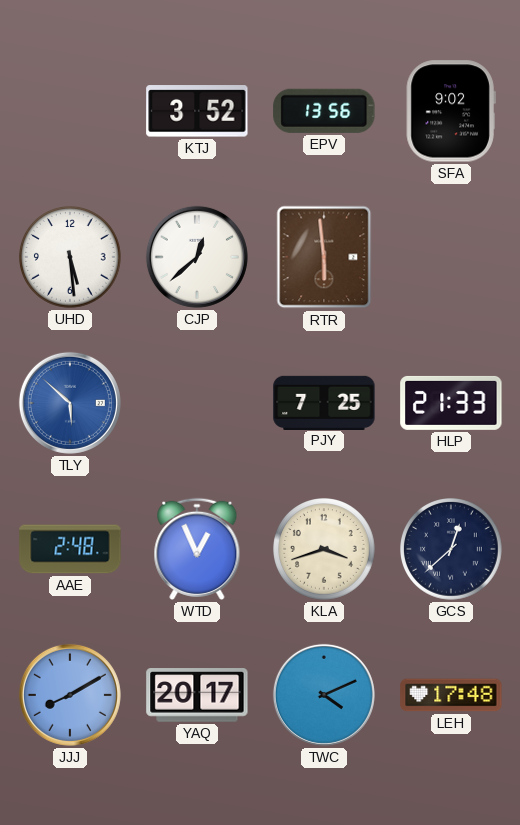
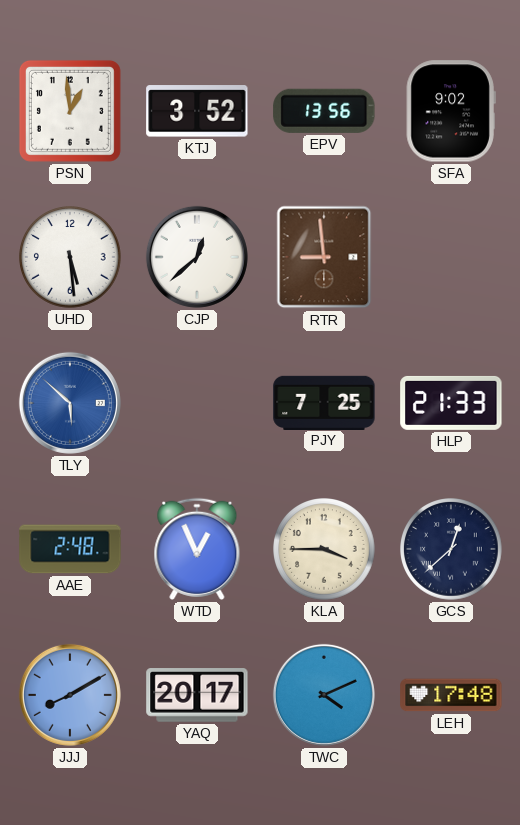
PSN: none -> 12:59
RTR: 5:59 -> 8:59
KLA: 3:42 -> 3:45
